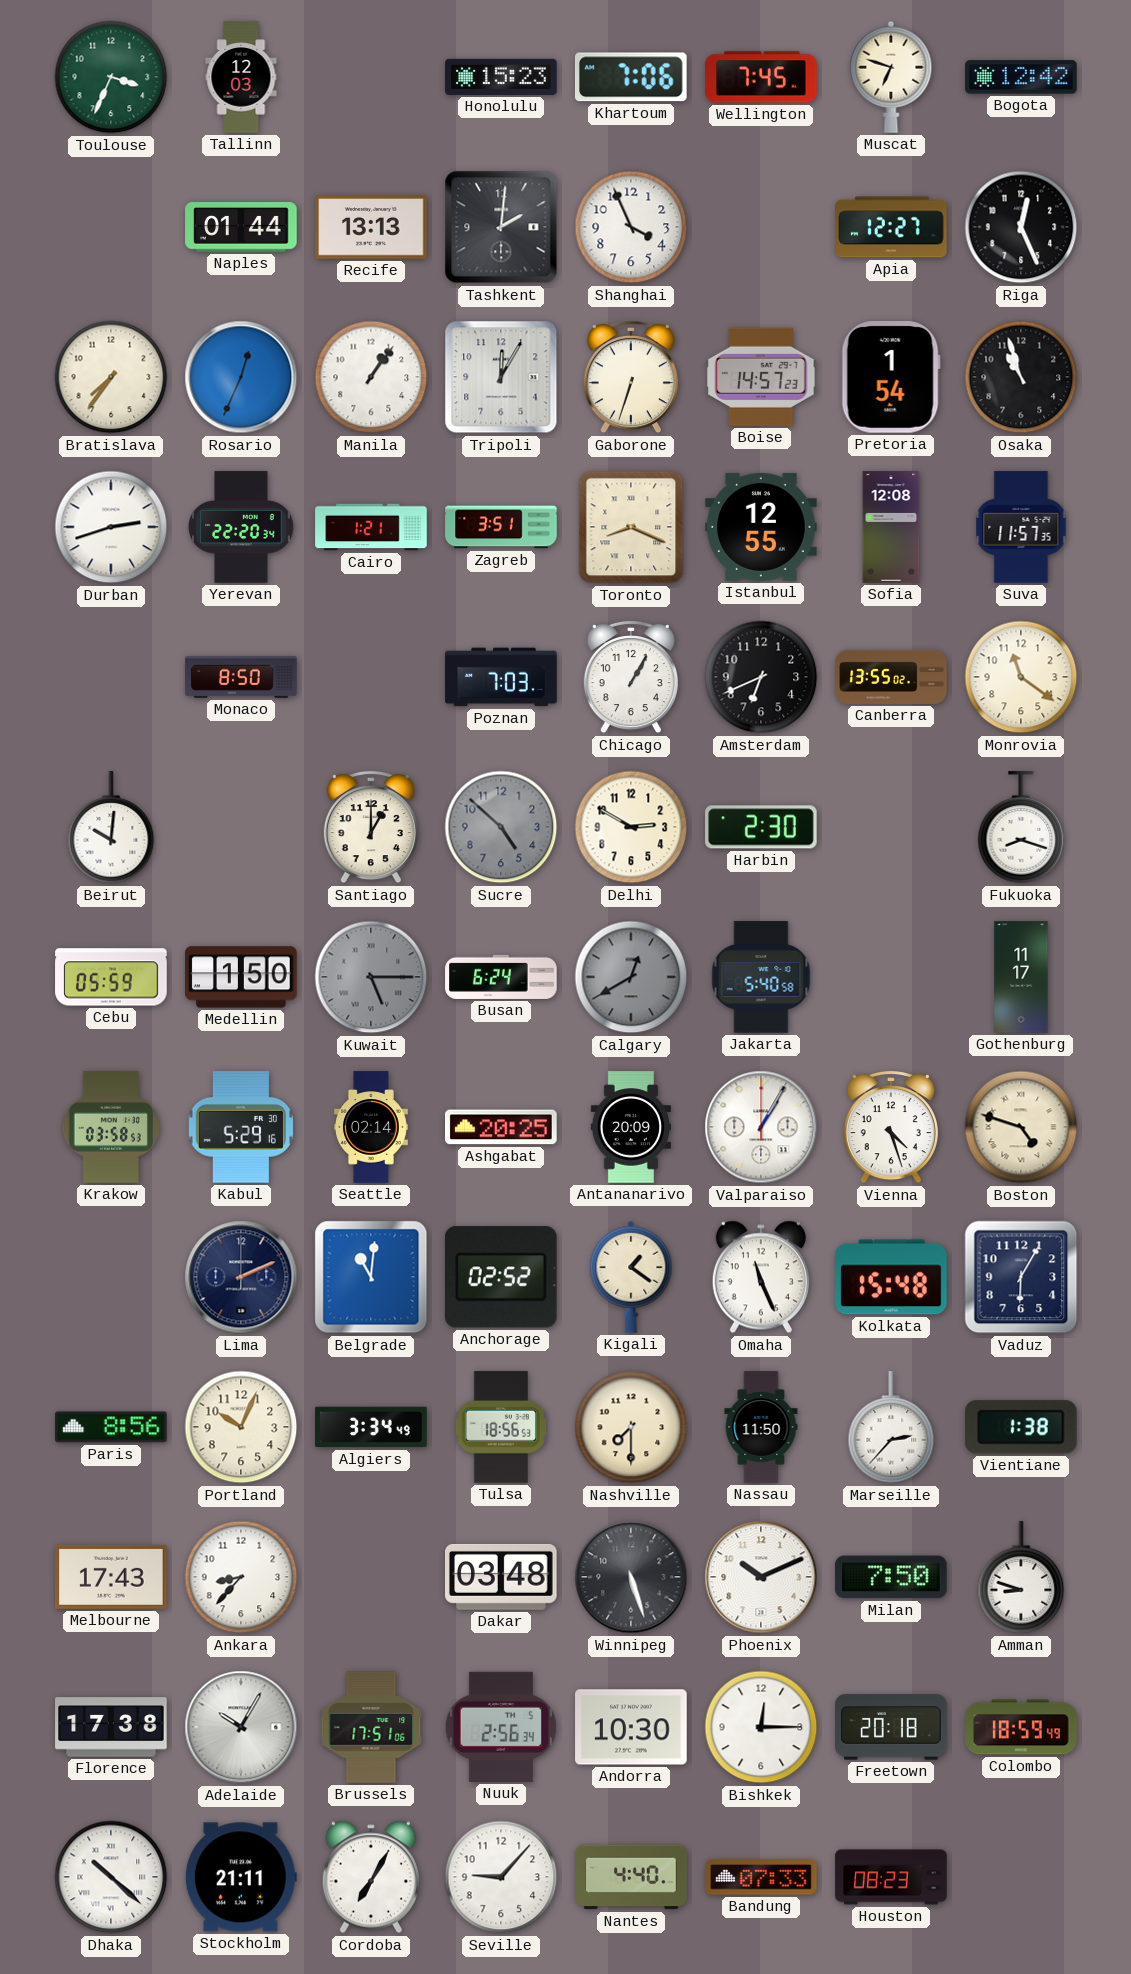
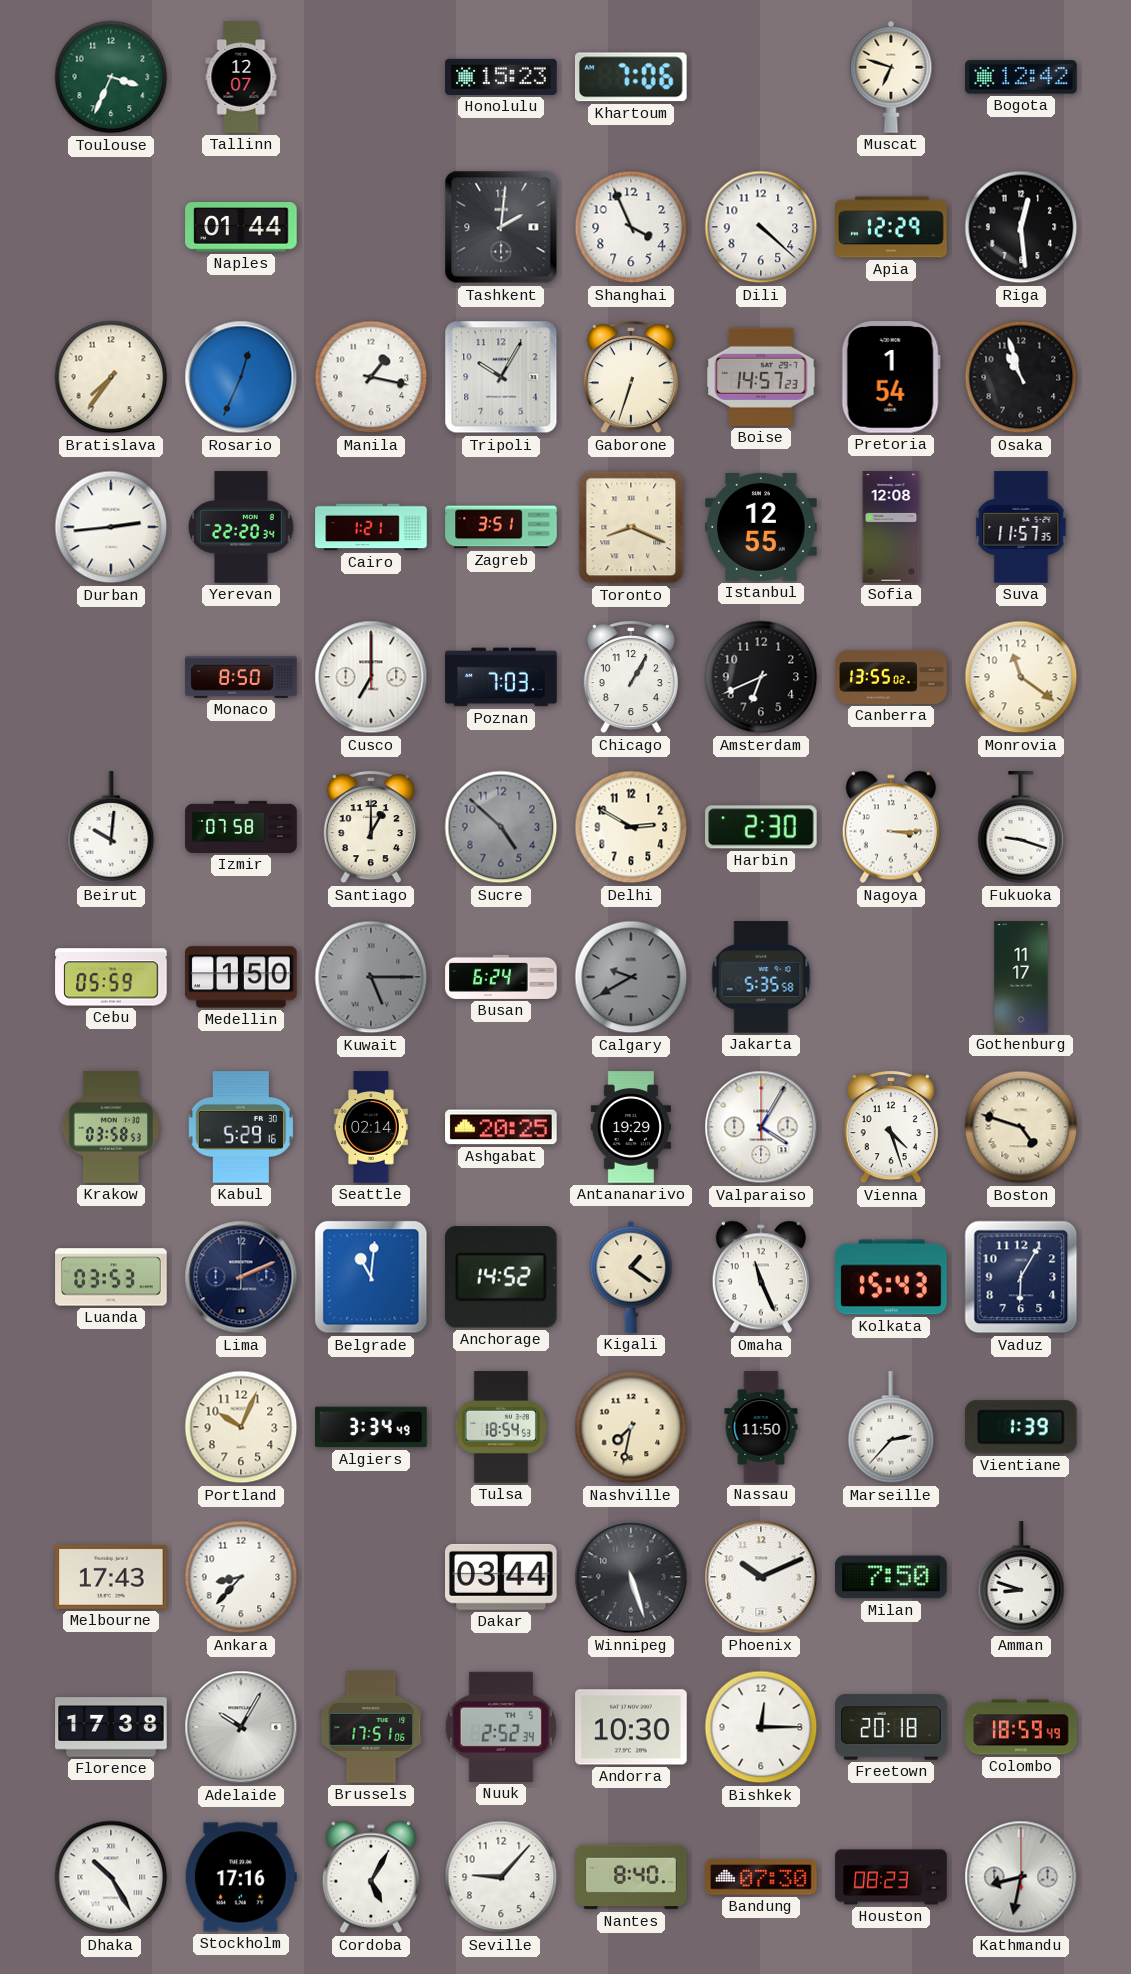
Tallinn: 12:03 -> 12:07
Wellington: 7:45 -> none
Recife: 13:13 -> none
Dili: none -> 4:22
Apia: 12:27 -> 12:29
Riga: 12:26 -> 12:29
Manila: 1:06 -> 1:17
Tripoli: 12:05 -> 10:05
Durban: 2:42 -> 2:44
Cusco: none -> 7:00
Izmir: none -> 07:58
Nagoya: none -> 3:15
Fukuoka: 8:18 -> 9:18
Calgary: 12:40 -> 9:40
Jakarta: 5:40 -> 5:35
Antananarivo: 20:09 -> 19:29
Valparaiso: 1:05 -> 4:05
Luanda: none -> 03:53
Anchorage: 02:52 -> 14:52
Kolkata: 15:48 -> 15:43
Paris: 8:56 -> none
Tulsa: 18:56 -> 18:54
Nashville: 7:30 -> 7:32
Vientiane: 1:38 -> 1:39
Dakar: 03:48 -> 03:44
Nuuk: 2:56 -> 2:52
Dhaka: 10:22 -> 10:25
Stockholm: 21:11 -> 17:16
Cordoba: 7:05 -> 5:05
Nantes: 4:40 -> 8:40
Bandung: 07:33 -> 07:30
Kathmandu: none -> 8:32
